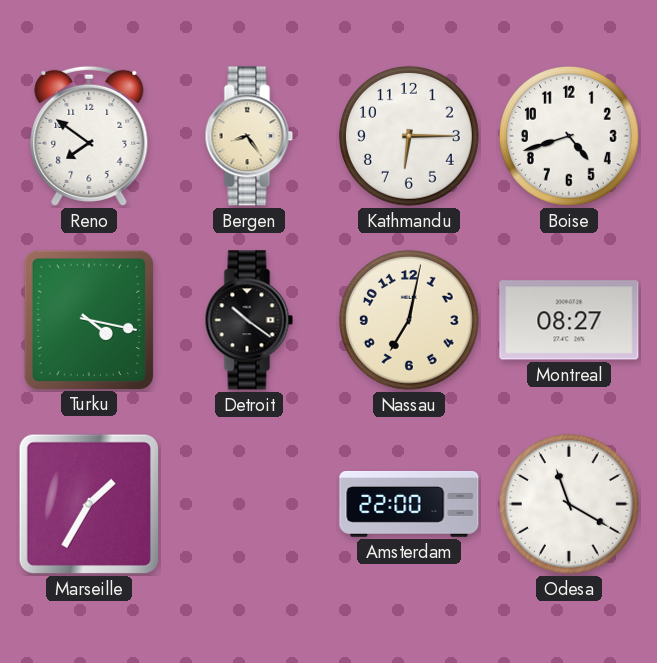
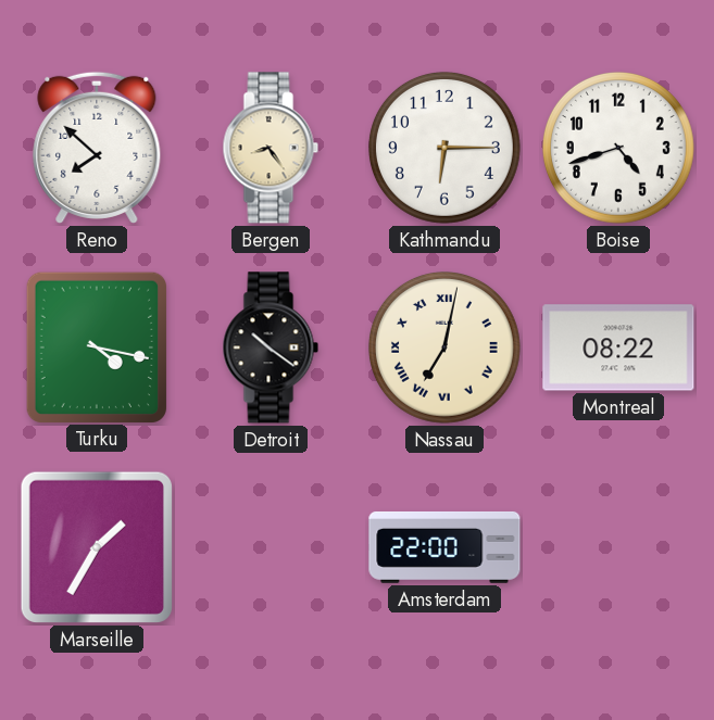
Reno: 7:51 -> 7:52
Nassau numerals: Arabic -> Roman
Montreal: 08:27 -> 08:22
Odesa: 11:20 -> none
